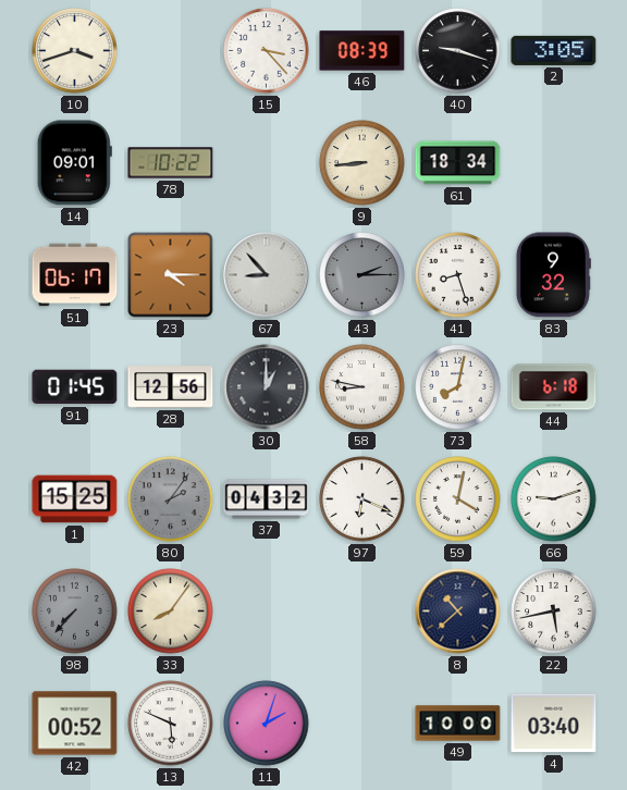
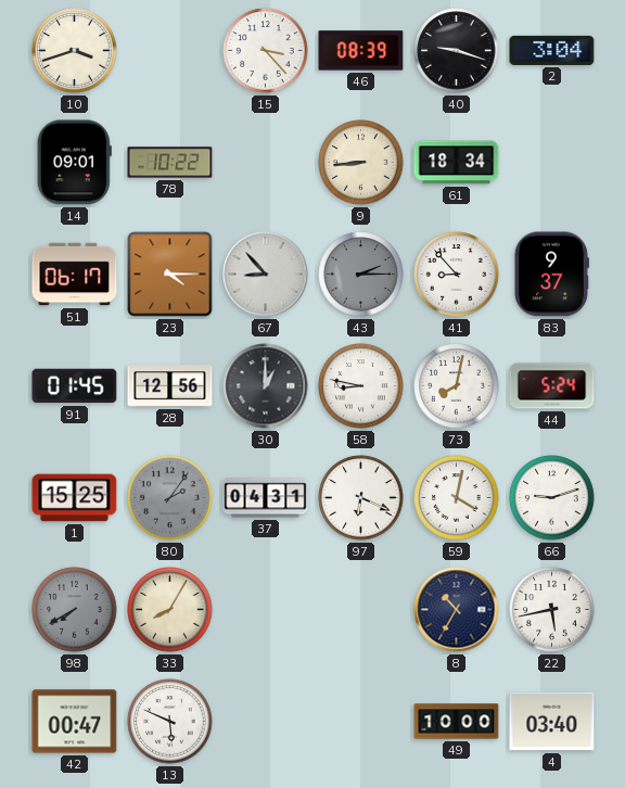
2: 3:05 -> 3:04
41: 8:27 -> 8:53
83: 9:32 -> 9:37
44: 6:18 -> 5:24
37: 04:32 -> 04:31
98: 7:37 -> 7:40
33: 8:06 -> 8:05
8: 10:38 -> 10:35
42: 00:52 -> 00:47
11: 2:03 -> none
